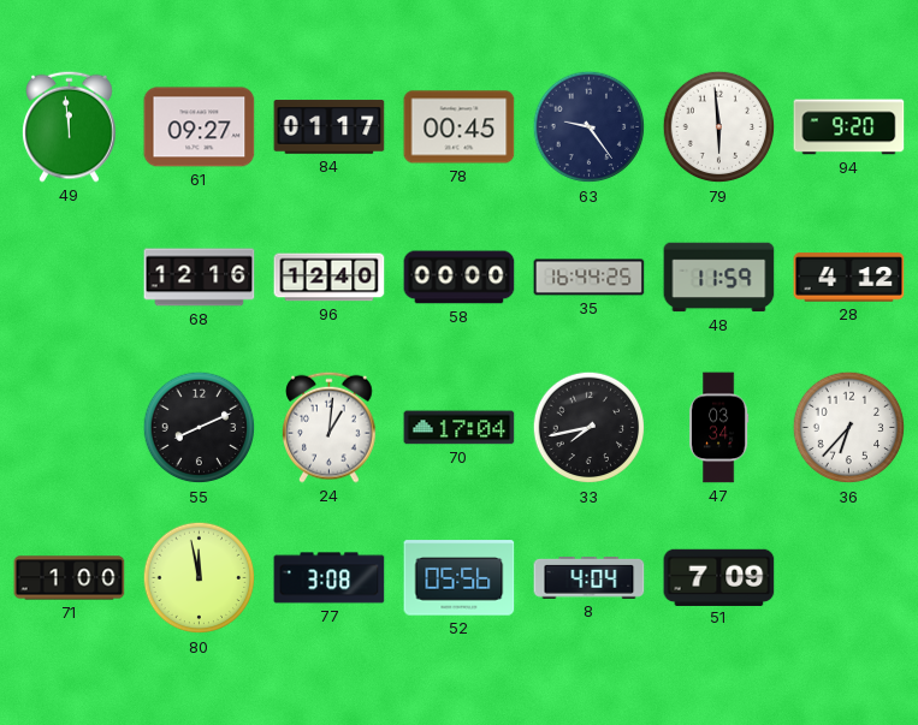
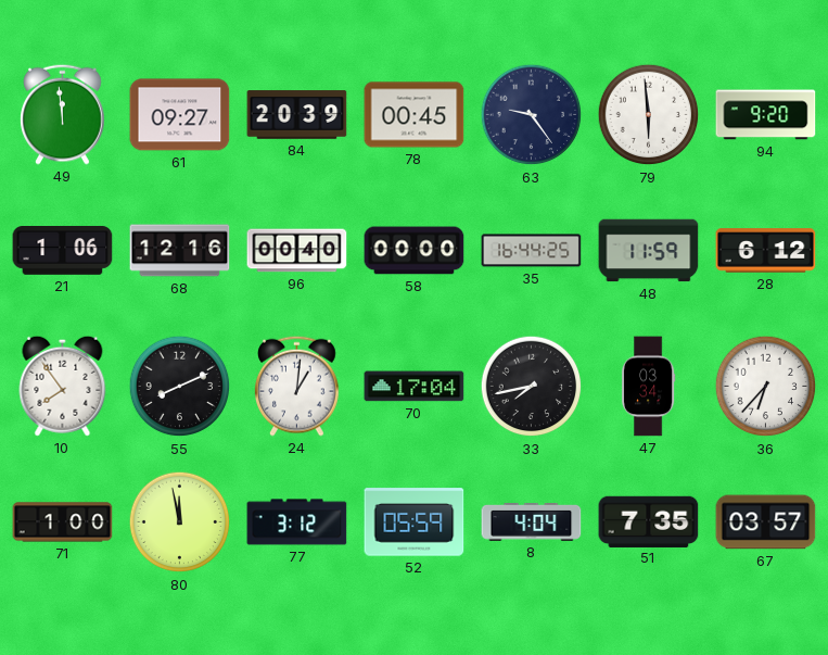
84: 01:17 -> 20:39
21: none -> 1:06
96: 12:40 -> 00:40
28: 4:12 -> 6:12
10: none -> 7:54
77: 3:08 -> 3:12
52: 05:56 -> 05:59
51: 7:09 -> 7:35
67: none -> 03:57
